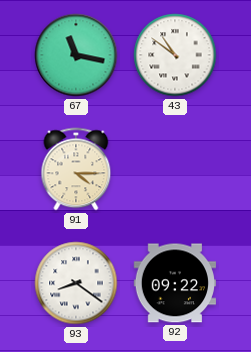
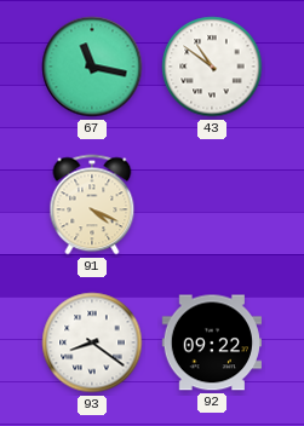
91: 4:15 -> 4:19
